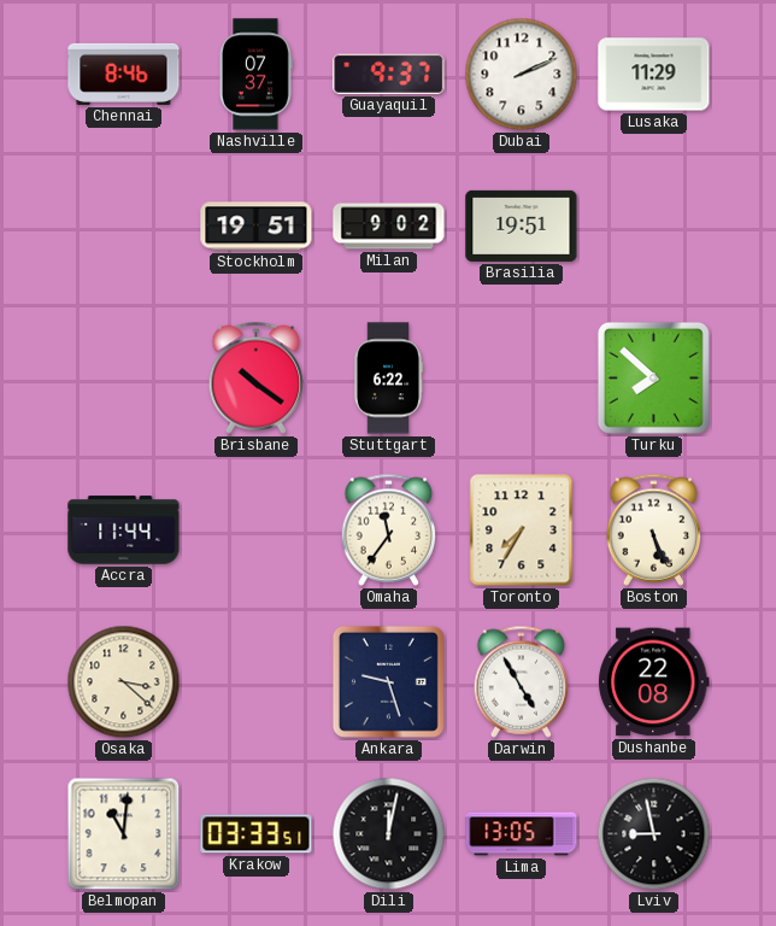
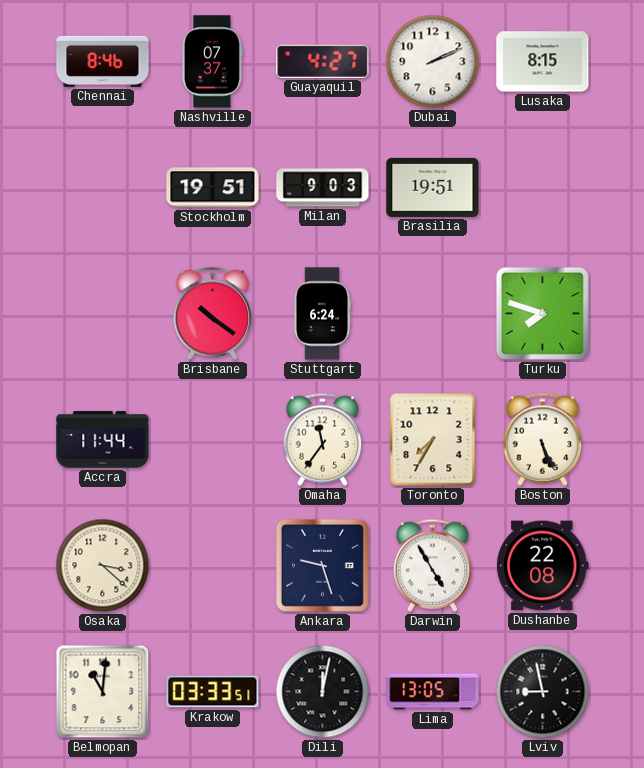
Guayaquil: 9:37 -> 4:27
Lusaka: 11:29 -> 8:15
Milan: 9:02 -> 9:03
Stuttgart: 6:22 -> 6:24
Turku: 7:52 -> 7:48
